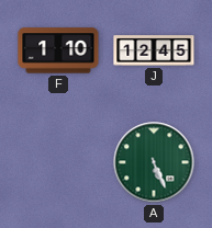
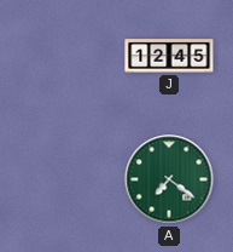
F: 1:10 -> none
A: 5:26 -> 7:21
